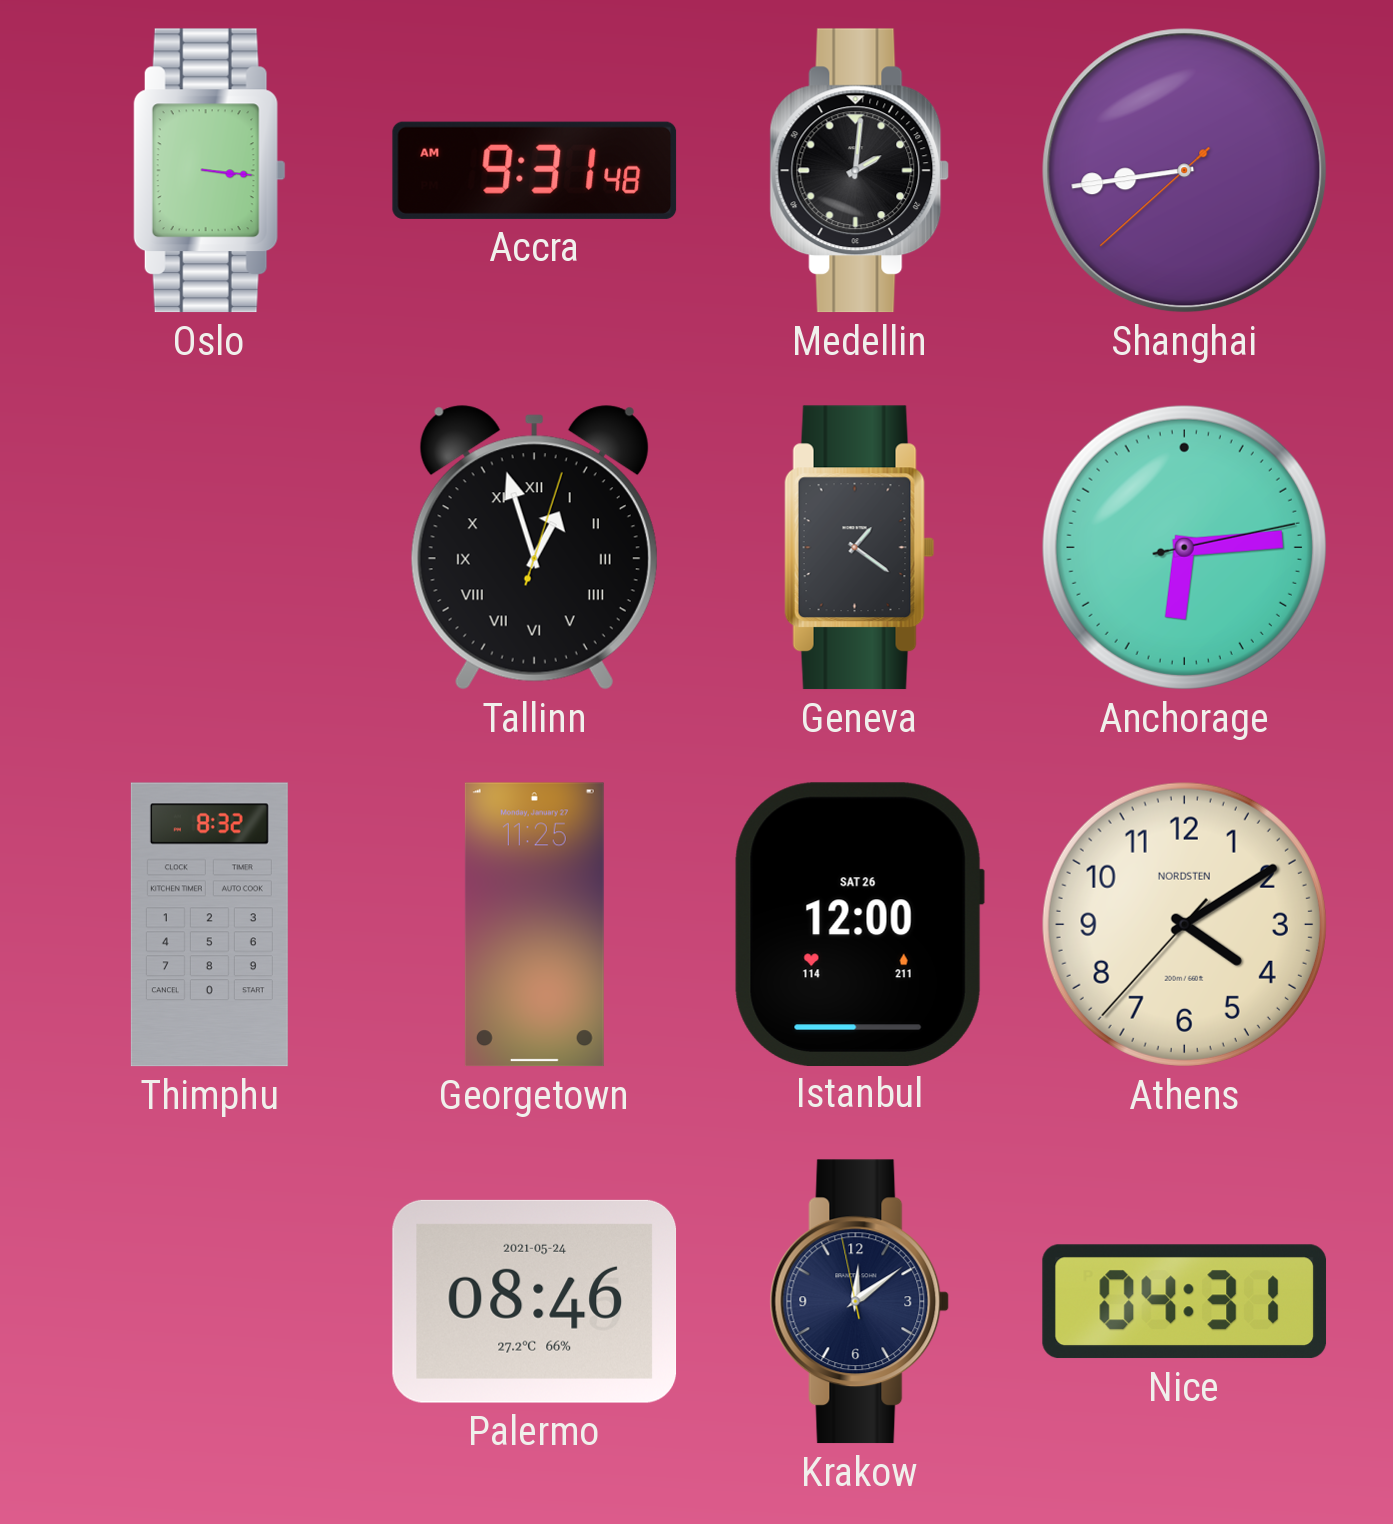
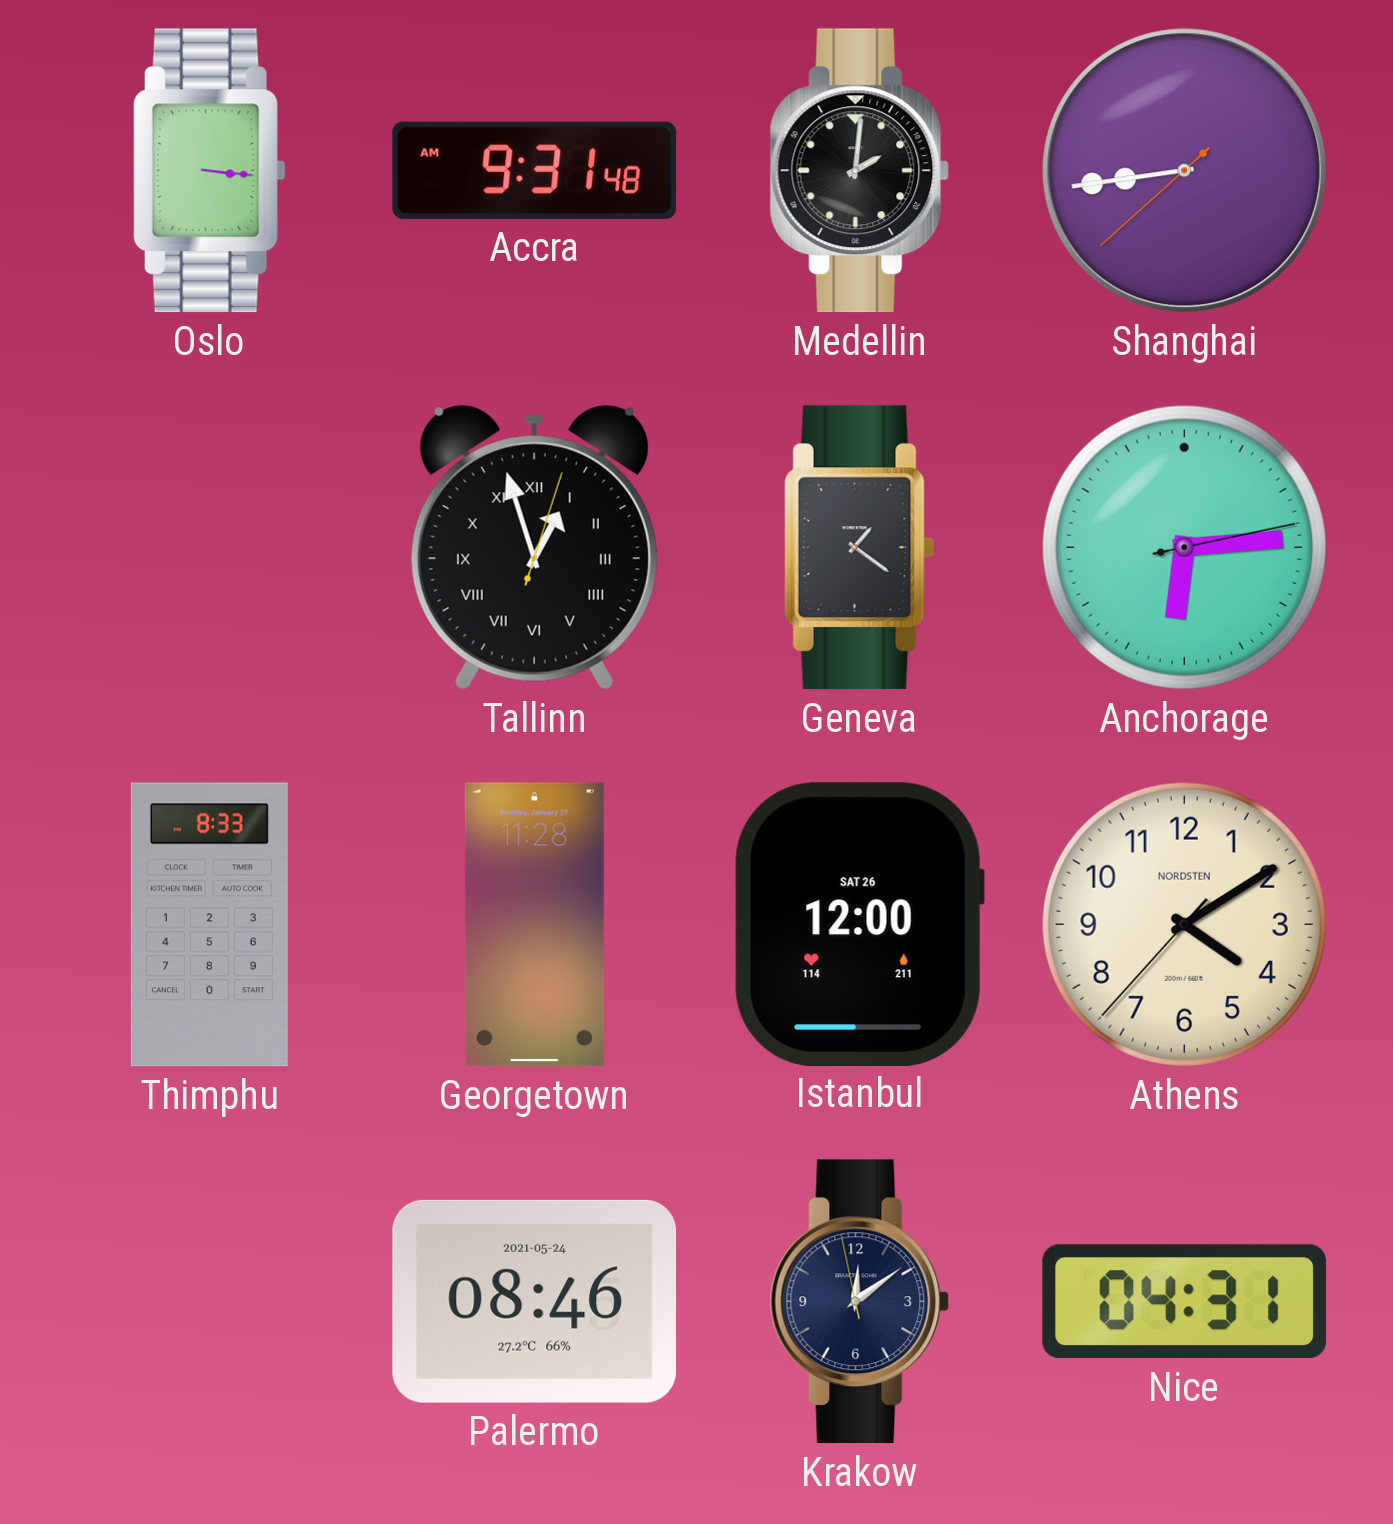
Thimphu: 8:32 -> 8:33
Georgetown: 11:25 -> 11:28
